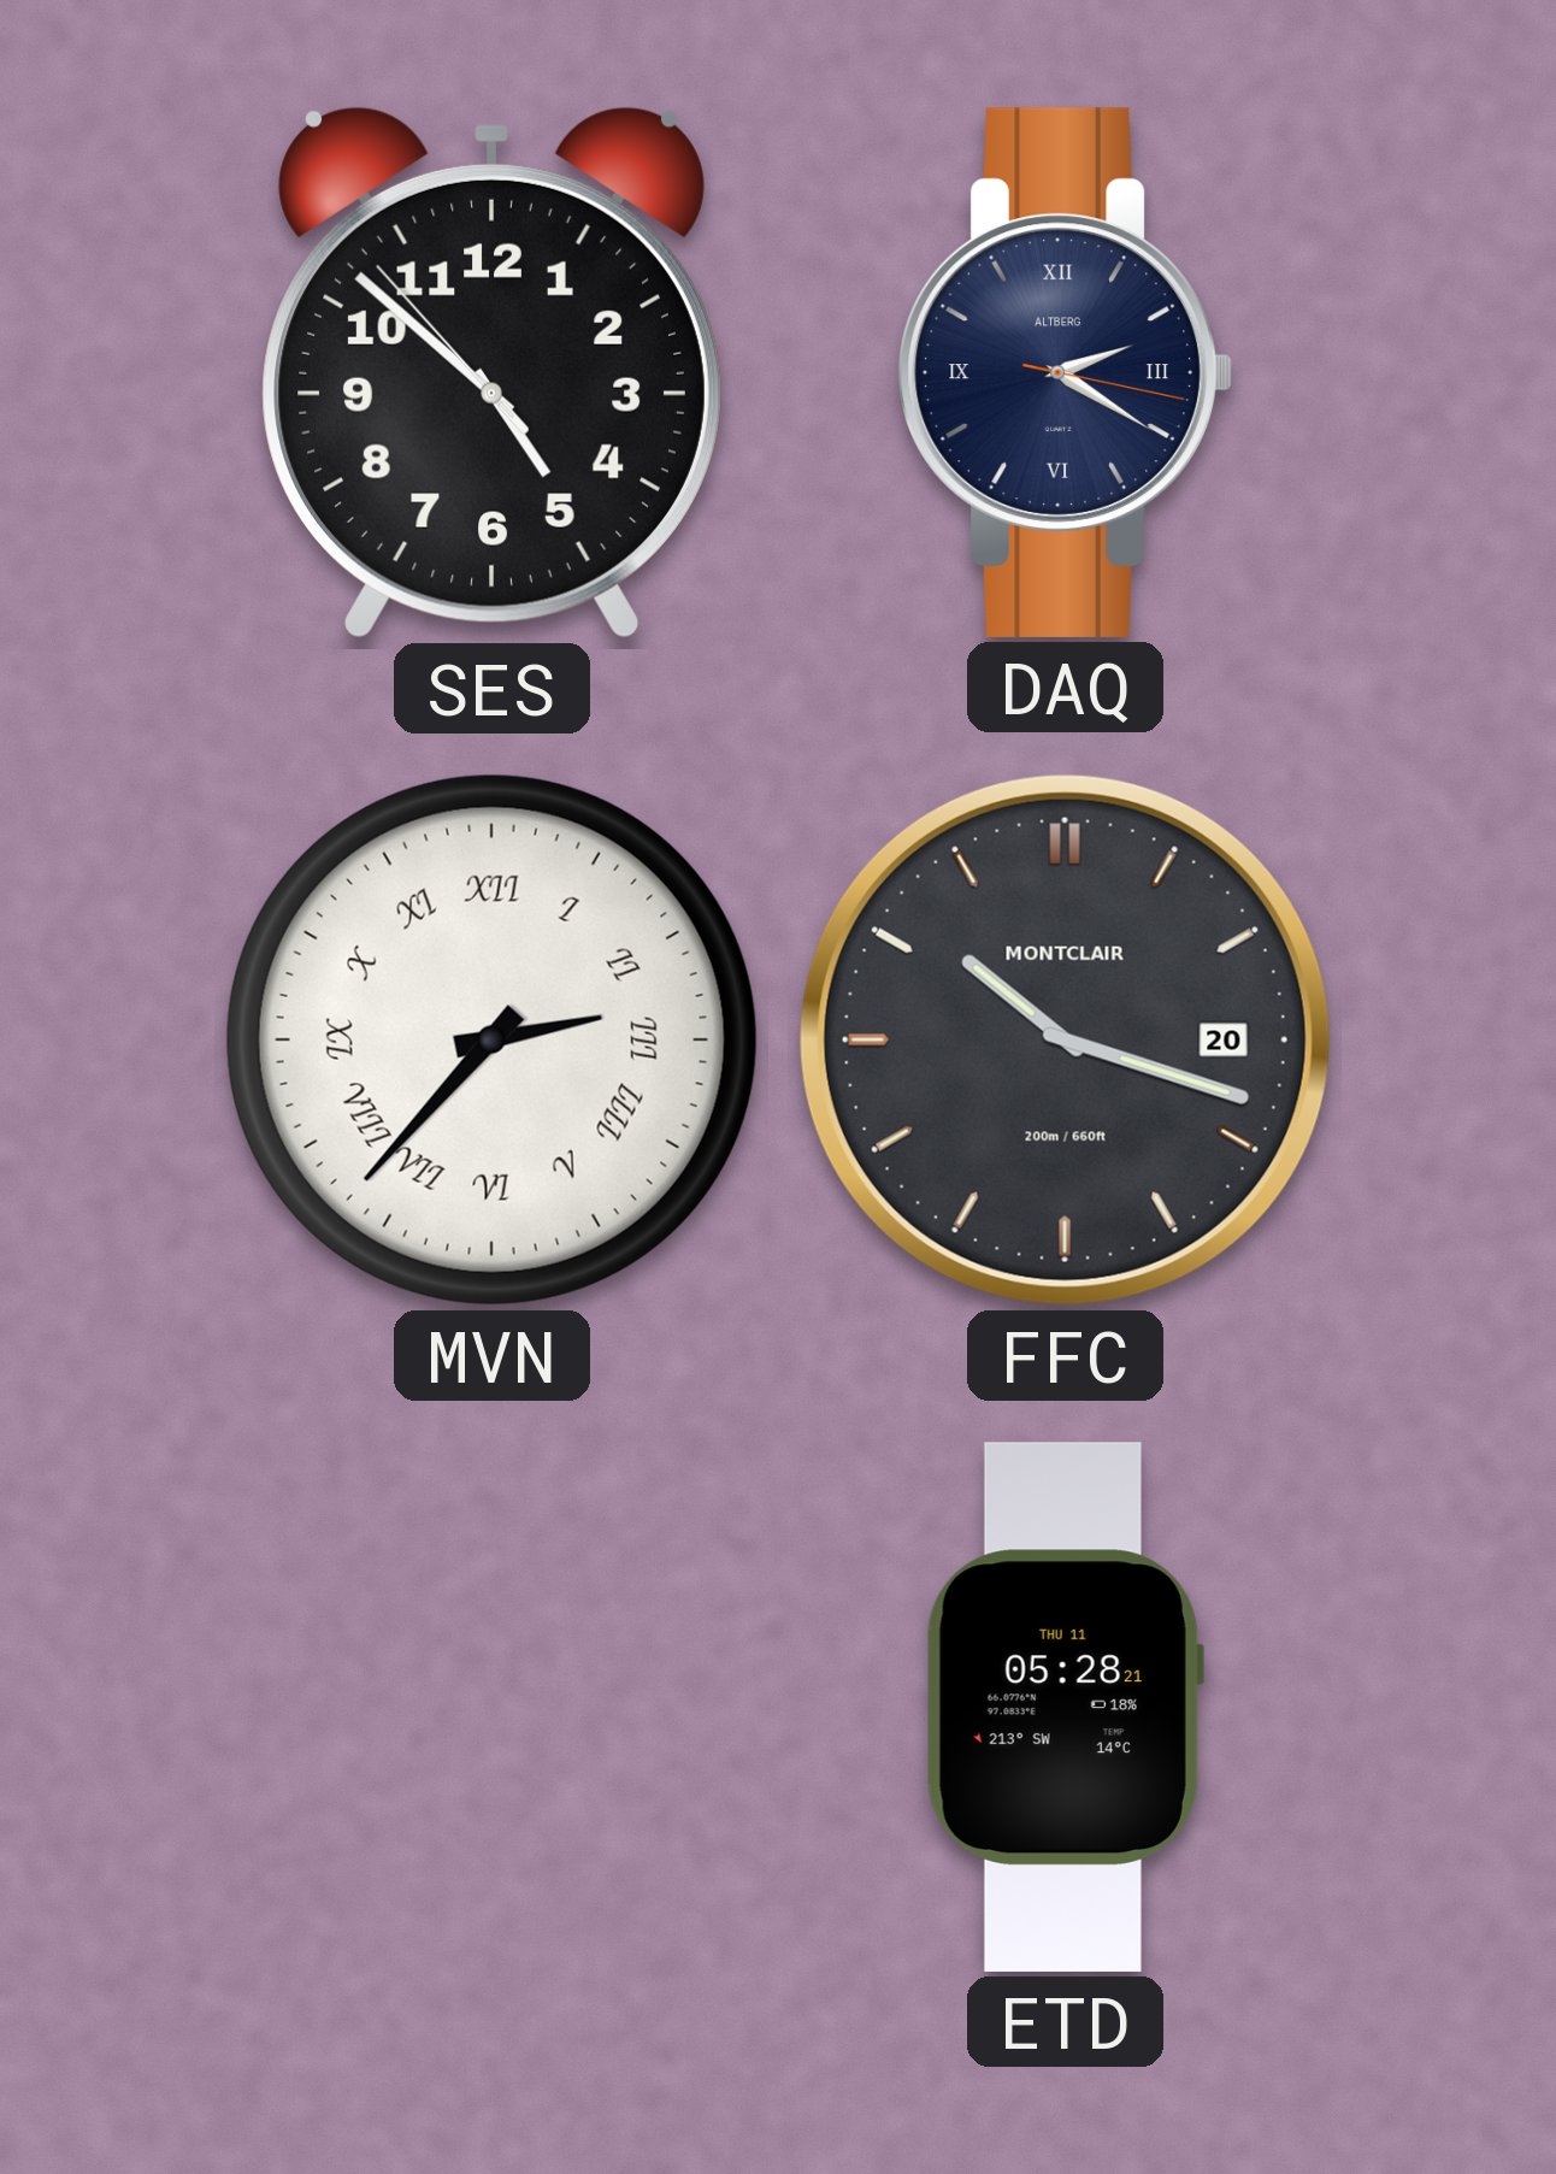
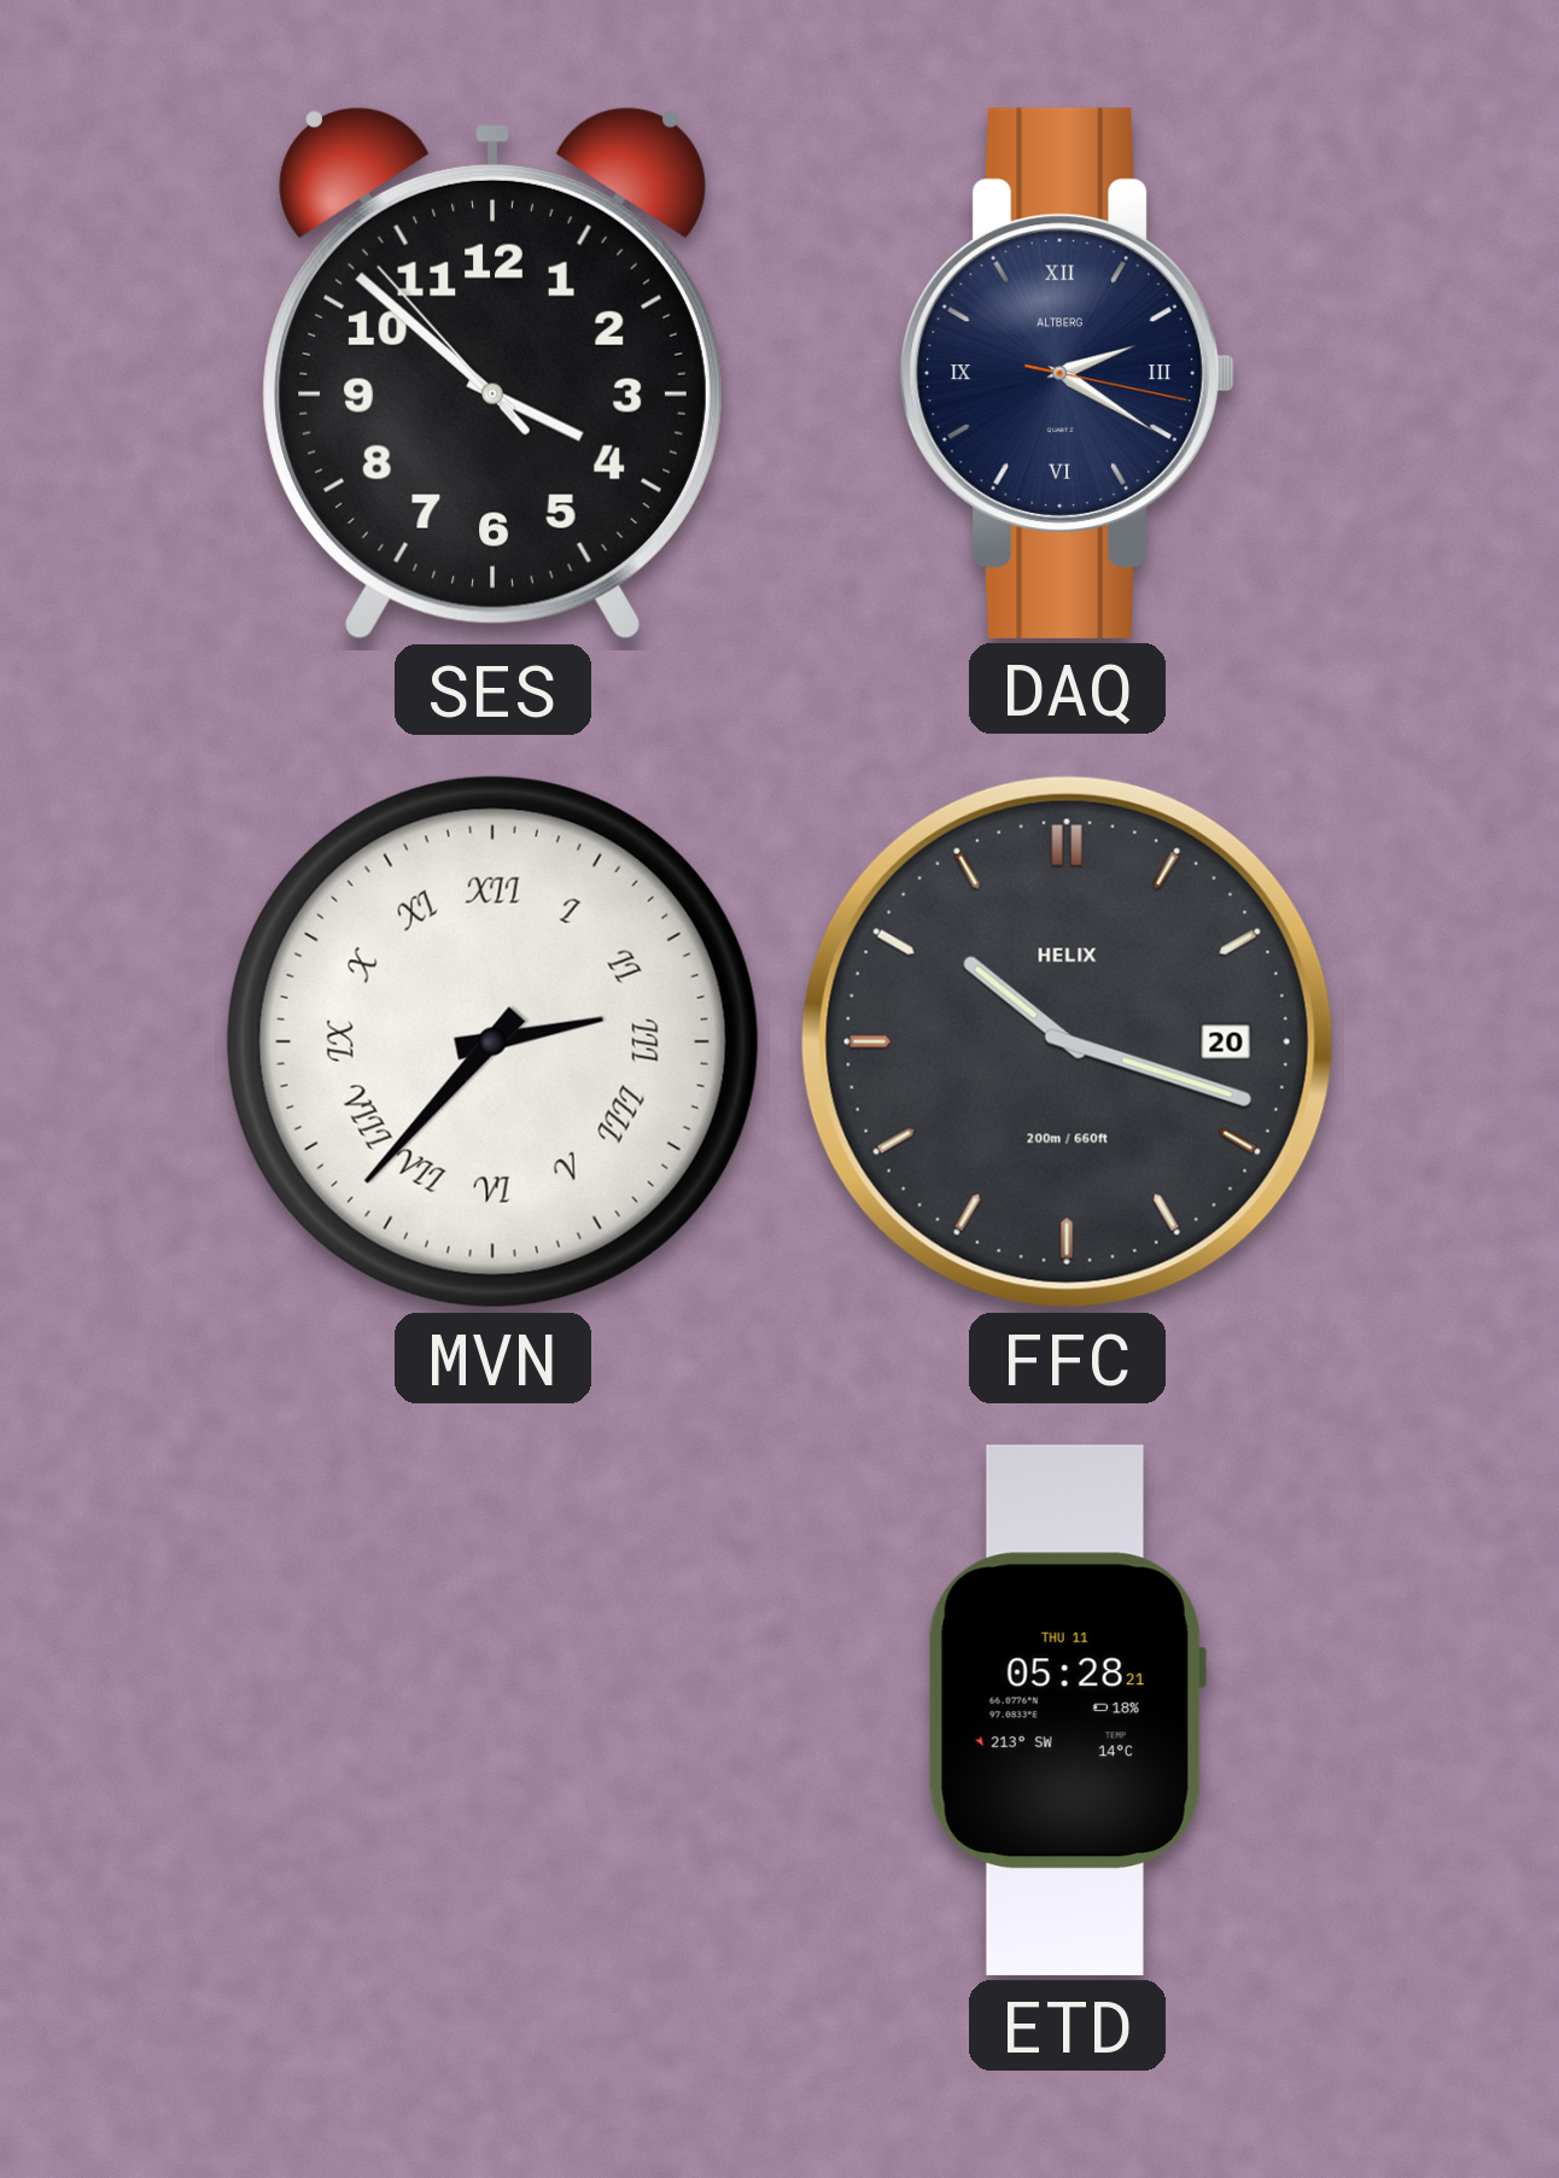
SES: 4:51 -> 3:51
FFC brand: MONTCLAIR -> HELIX
